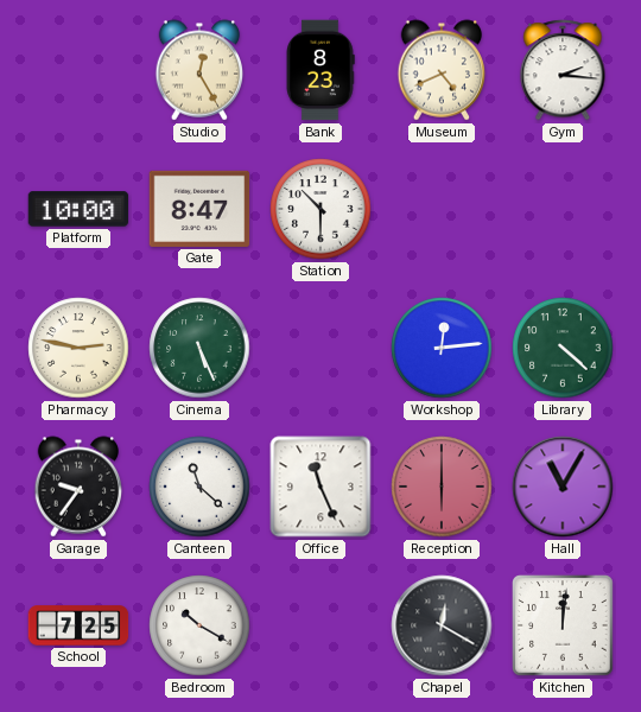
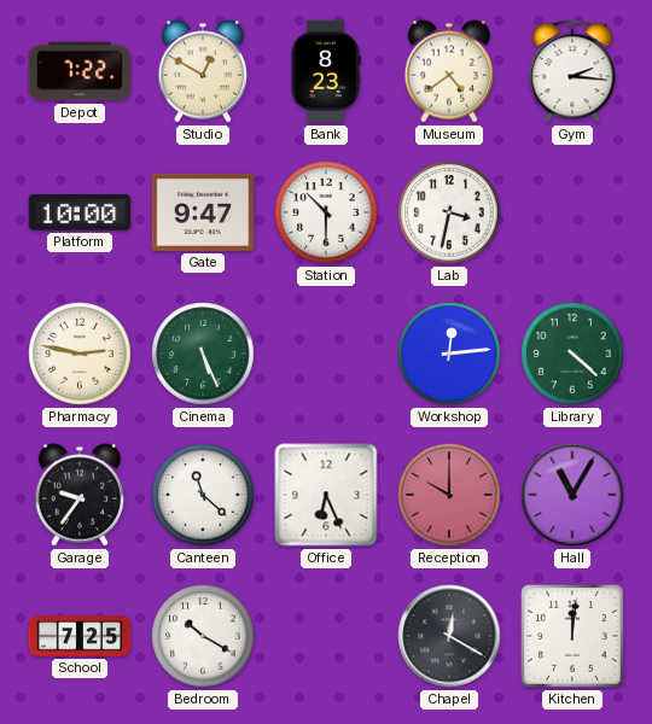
Depot: none -> 7:22
Studio: 12:25 -> 12:50
Museum: 4:41 -> 4:39
Gate: 8:47 -> 9:47
Lab: none -> 3:32
Office: 11:26 -> 6:26
Reception: 6:00 -> 10:00
